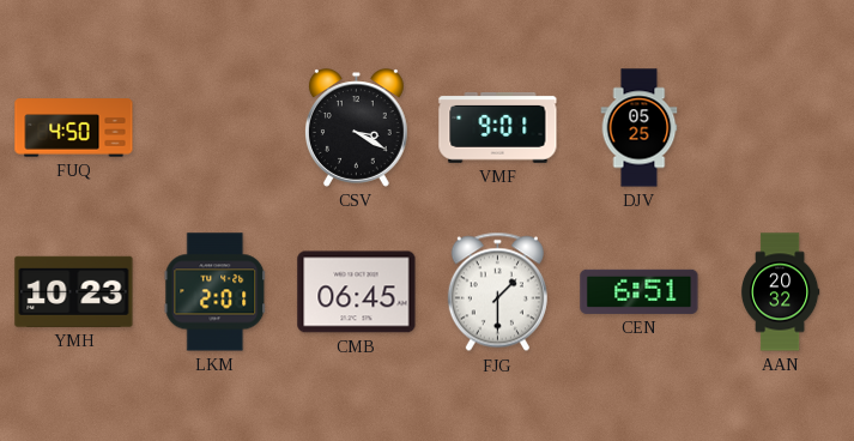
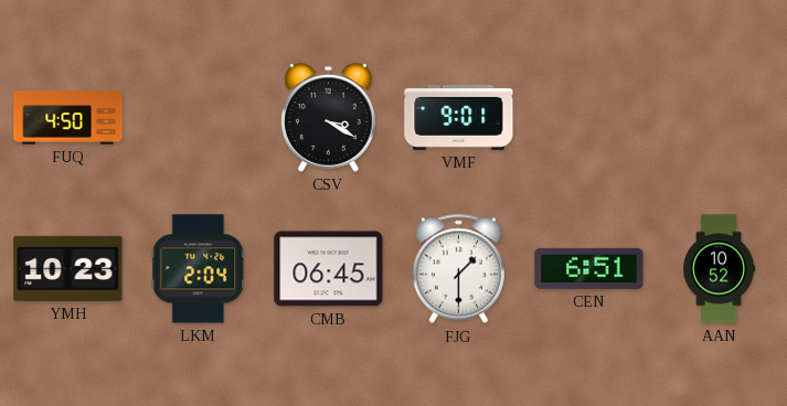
DJV: 05:25 -> none
LKM: 2:01 -> 2:04
AAN: 20:32 -> 10:52
